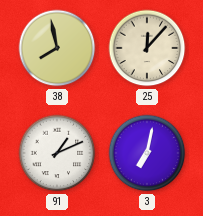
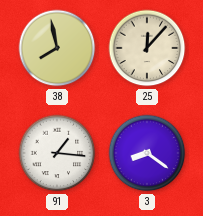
91: 1:11 -> 1:16
3: 7:02 -> 8:21
